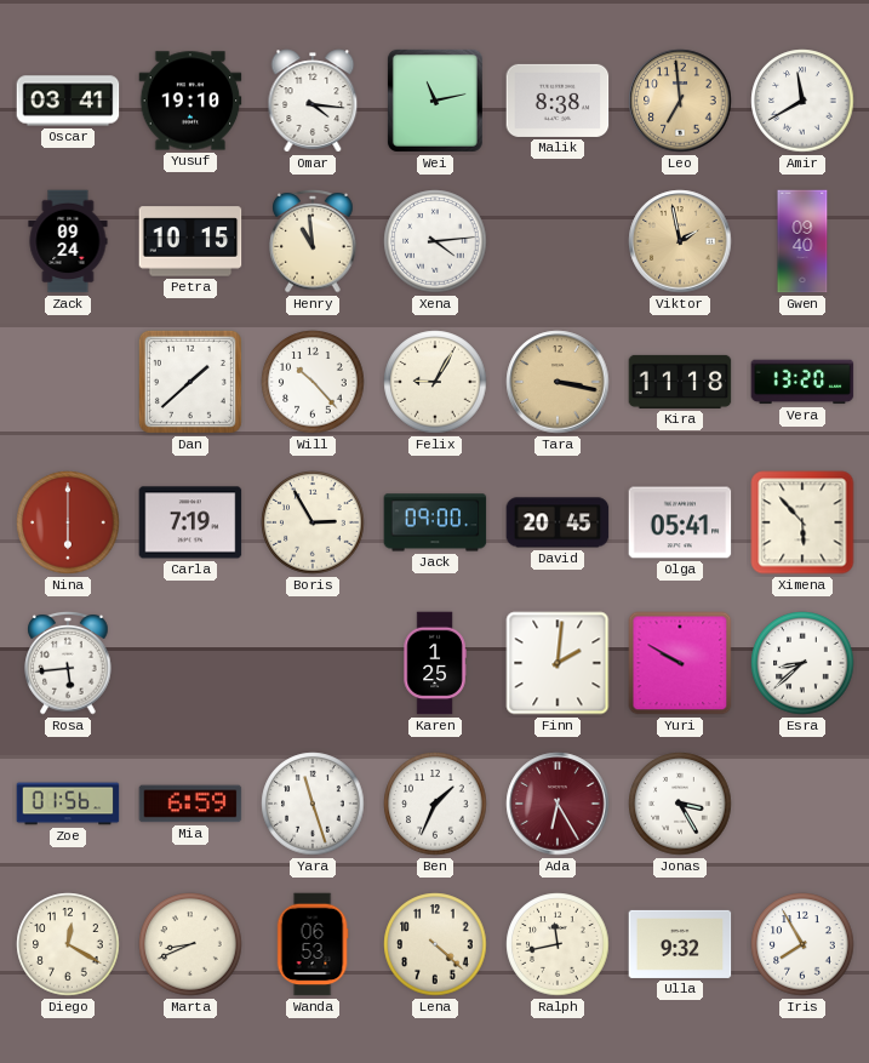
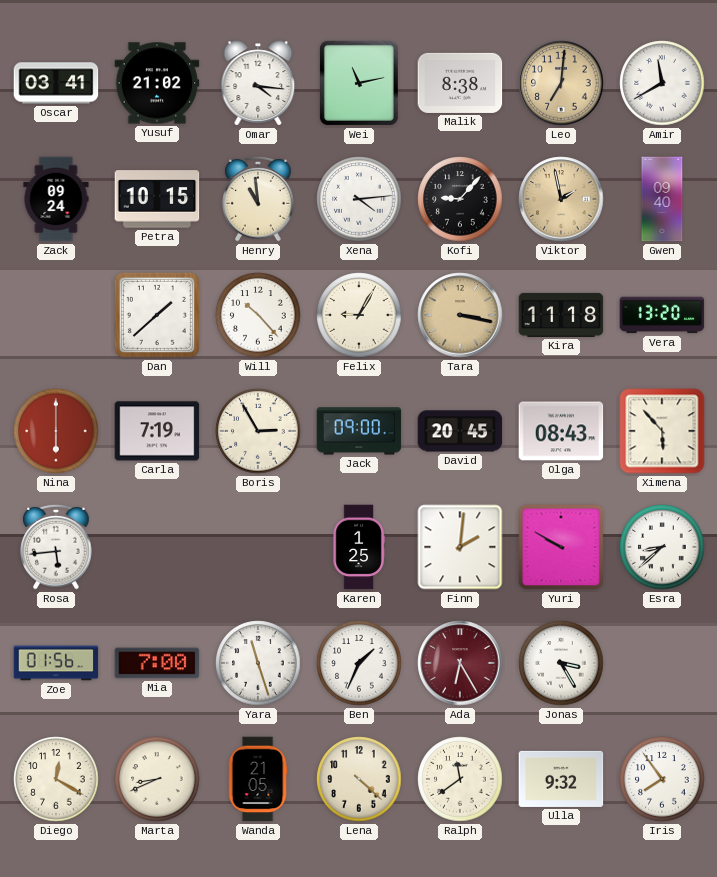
Yusuf: 19:10 -> 21:02
Leo: 6:59 -> 7:01
Kofi: none -> 9:07
Olga: 05:41 -> 08:43
Mia: 6:59 -> 7:00
Wanda: 06:53 -> 21:05
Ralph: 11:43 -> 11:39
Iris: 7:55 -> 7:54
